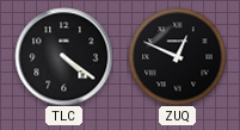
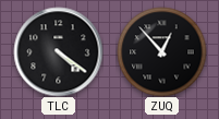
ZUQ: 12:49 -> 12:53
